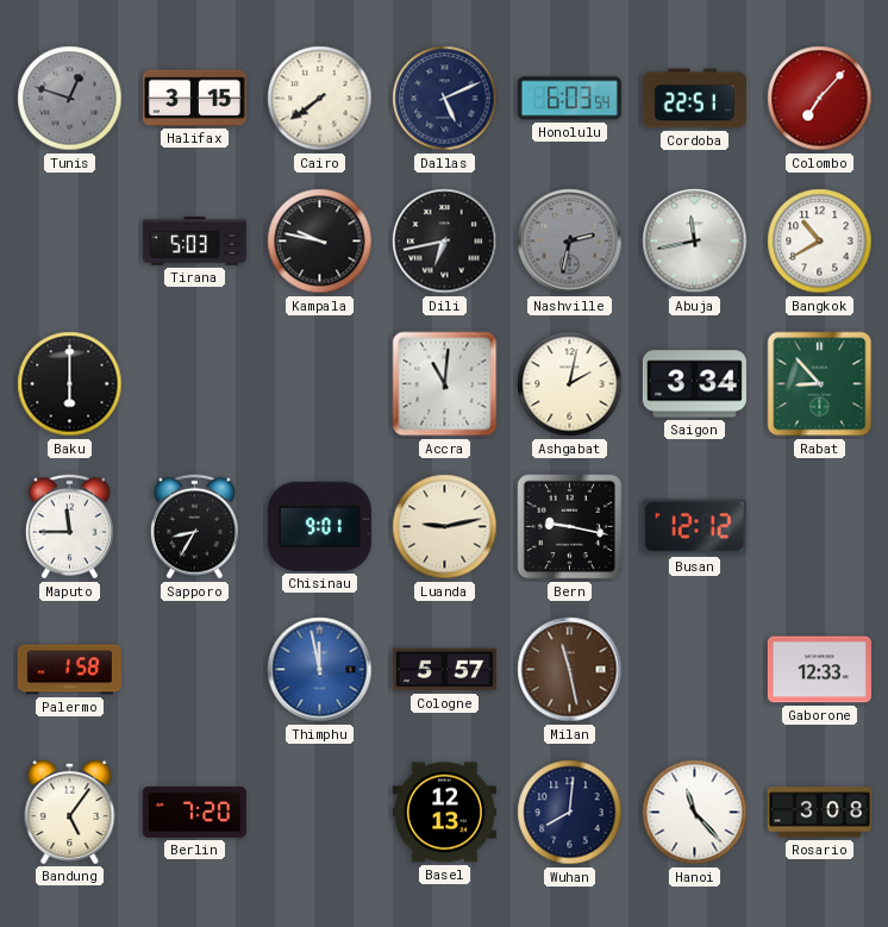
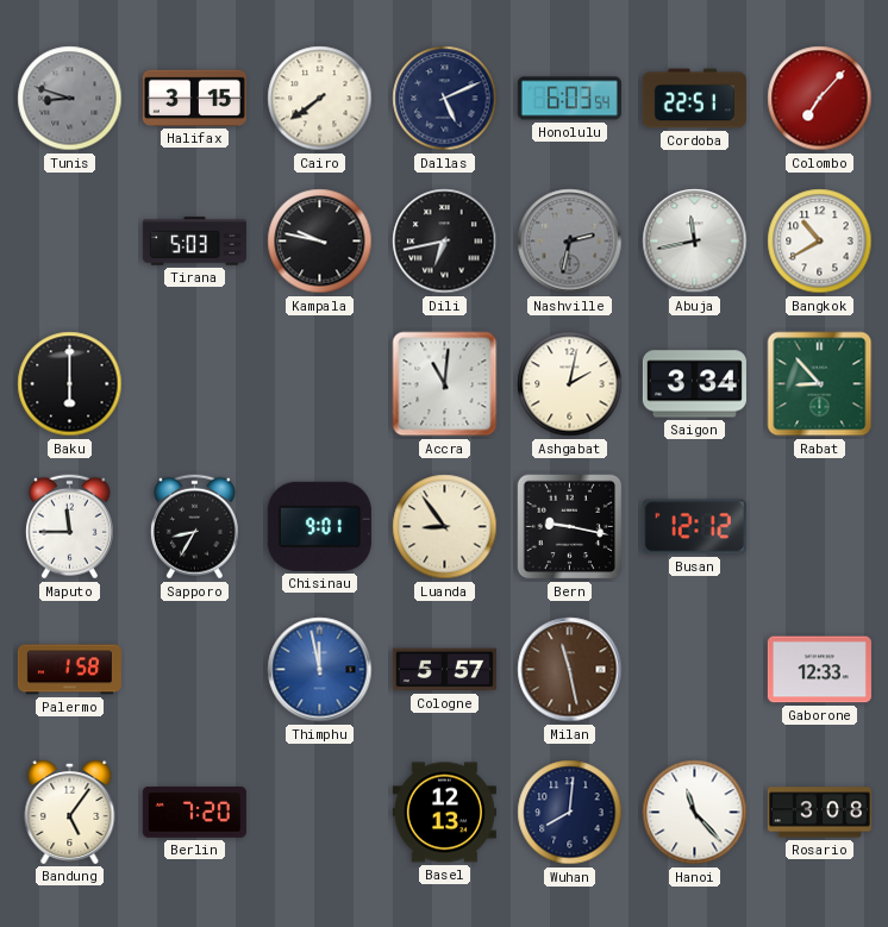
Tunis: 12:48 -> 8:48
Luanda: 9:13 -> 8:54
